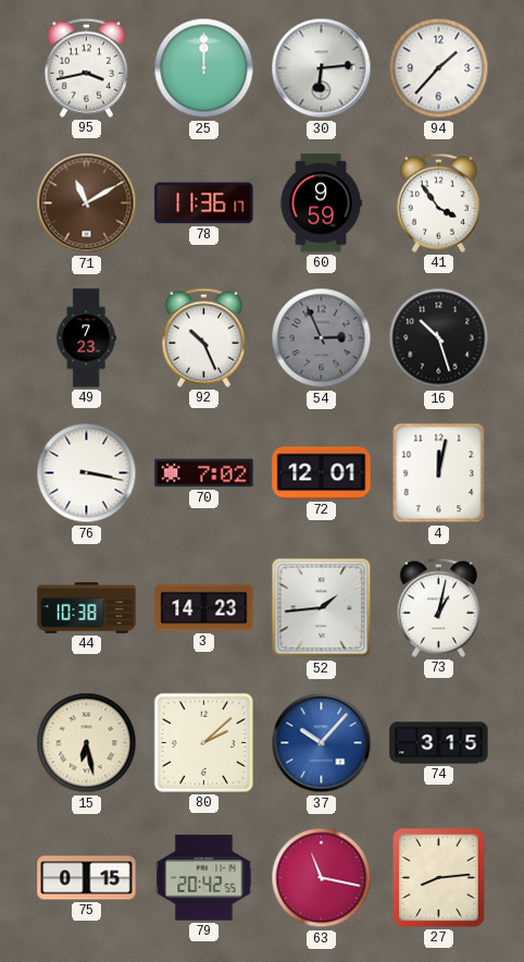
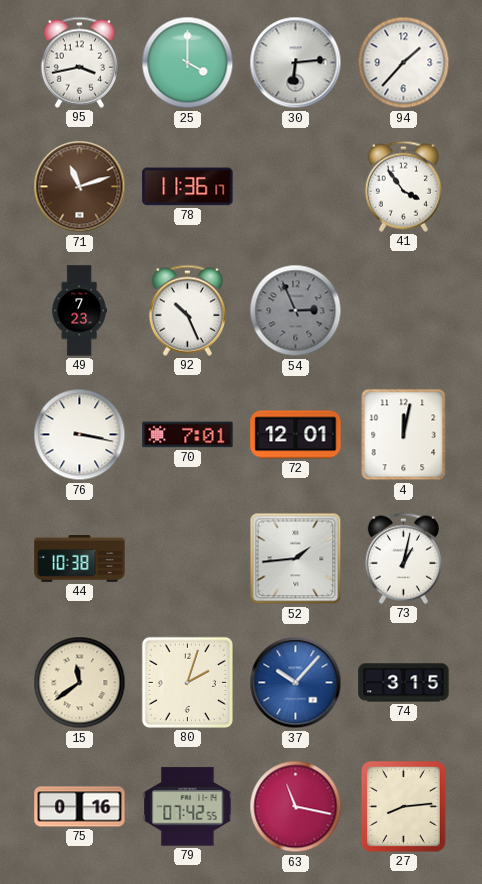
25: 12:00 -> 4:00
71: 11:10 -> 11:12
60: 9:59 -> none
16: 10:27 -> none
70: 7:02 -> 7:01
3: 14:23 -> none
15: 6:28 -> 11:39
80: 2:08 -> 2:03
75: 0:15 -> 0:16
79: 20:42 -> 07:42
